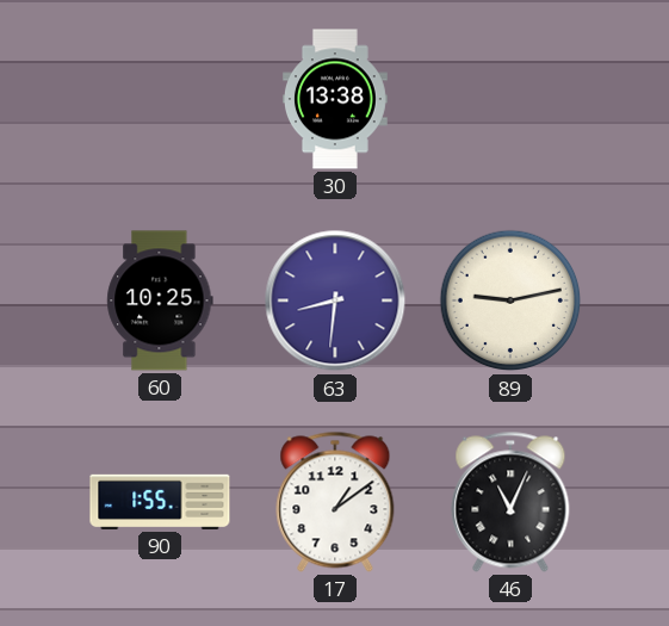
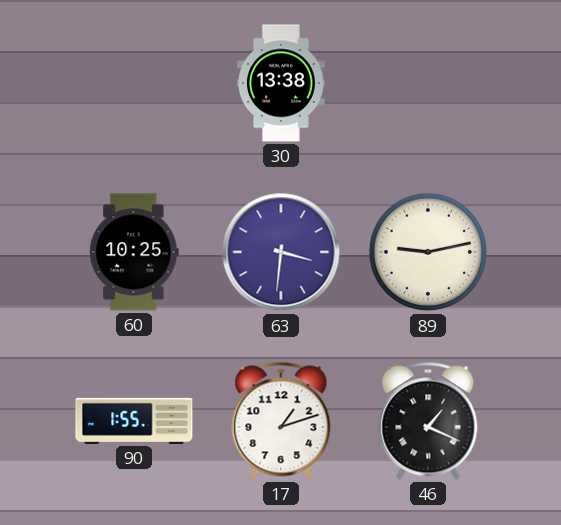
63: 8:31 -> 3:31
17: 1:09 -> 1:12
46: 11:04 -> 1:19
